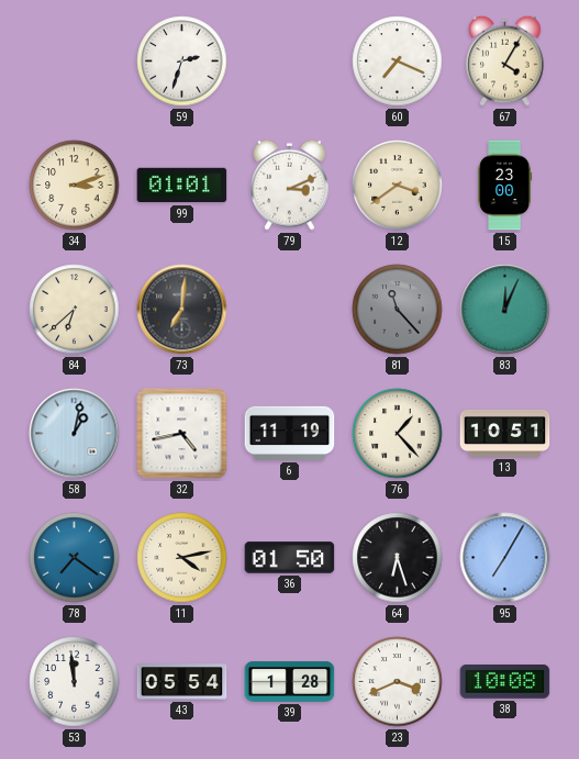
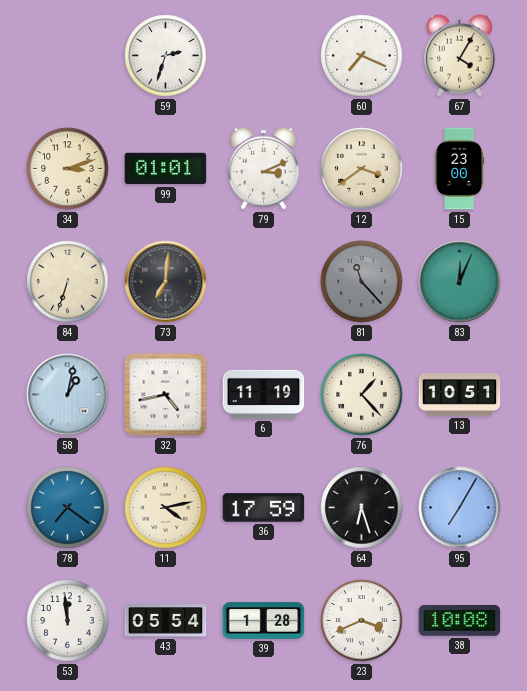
84: 6:38 -> 6:33
36: 01:50 -> 17:59
